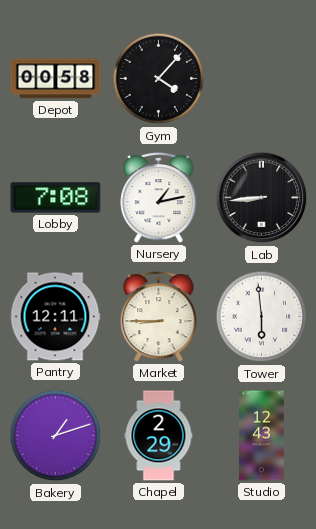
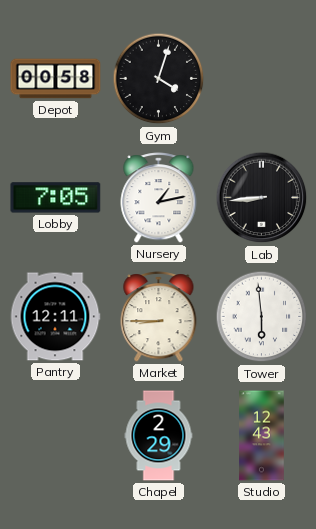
Gym: 4:07 -> 4:03
Lobby: 7:08 -> 7:05
Bakery: 1:12 -> none
